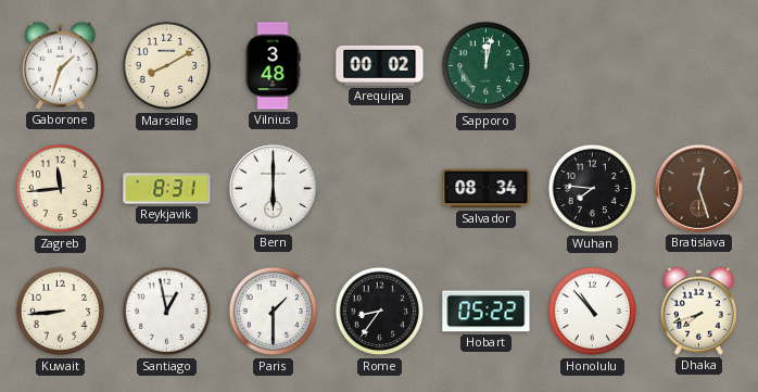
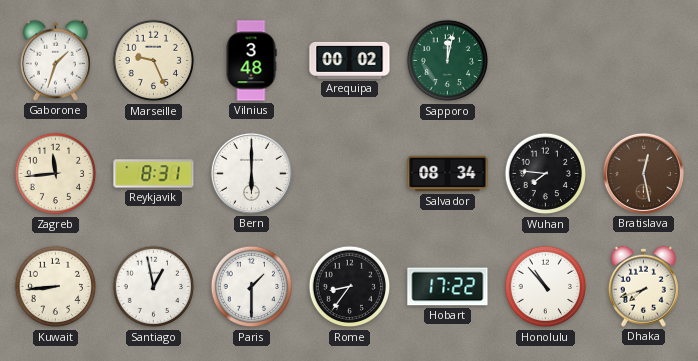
Marseille: 8:10 -> 9:26
Bratislava: 12:27 -> 12:28
Hobart: 05:22 -> 17:22
